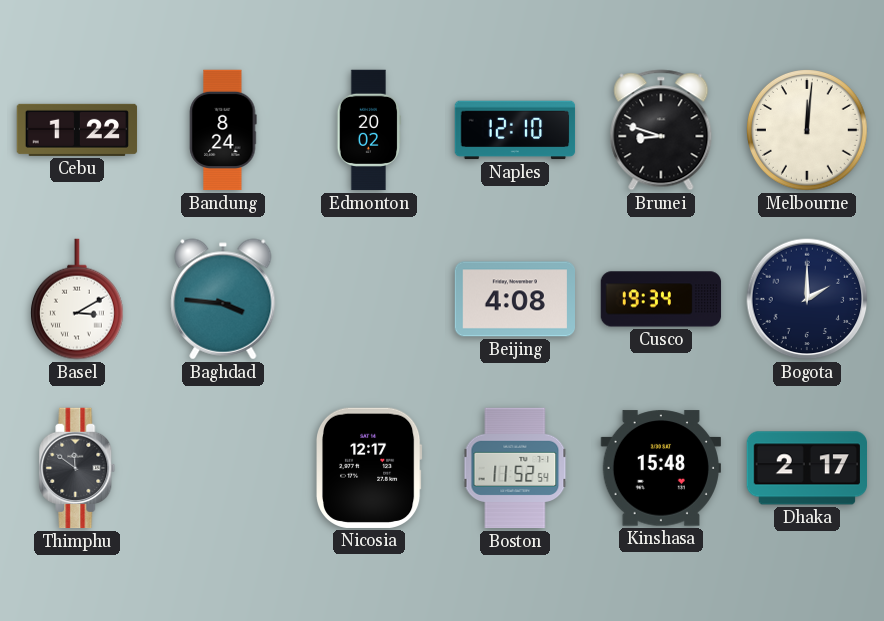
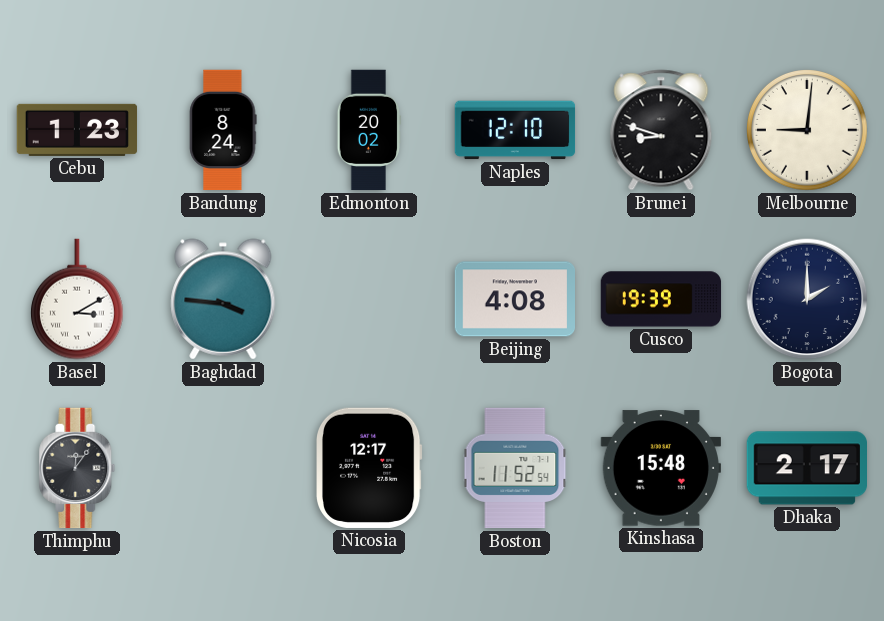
Cebu: 1:22 -> 1:23
Melbourne: 12:01 -> 9:01
Cusco: 19:34 -> 19:39
Thimphu: 11:51 -> 12:06
